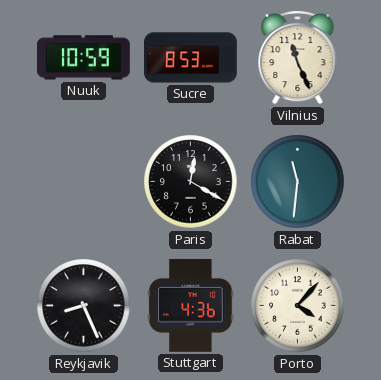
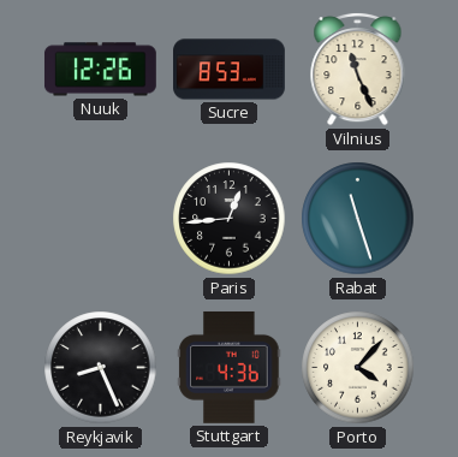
Nuuk: 10:59 -> 12:26
Paris: 12:20 -> 12:44
Rabat: 11:31 -> 11:27
